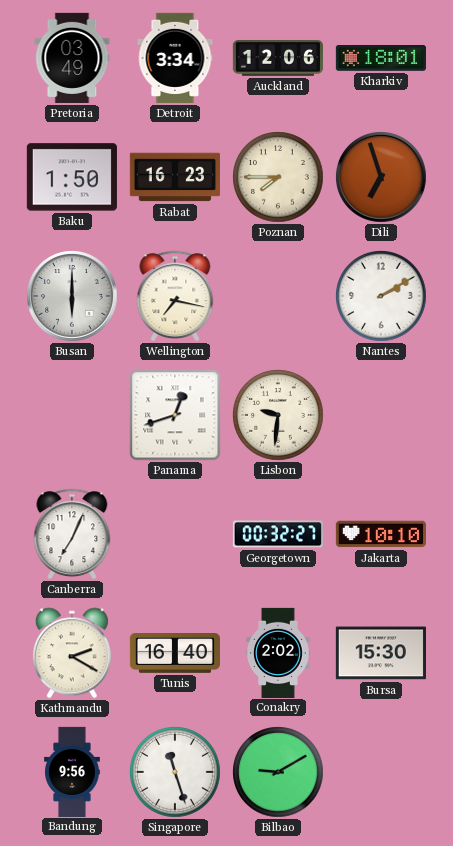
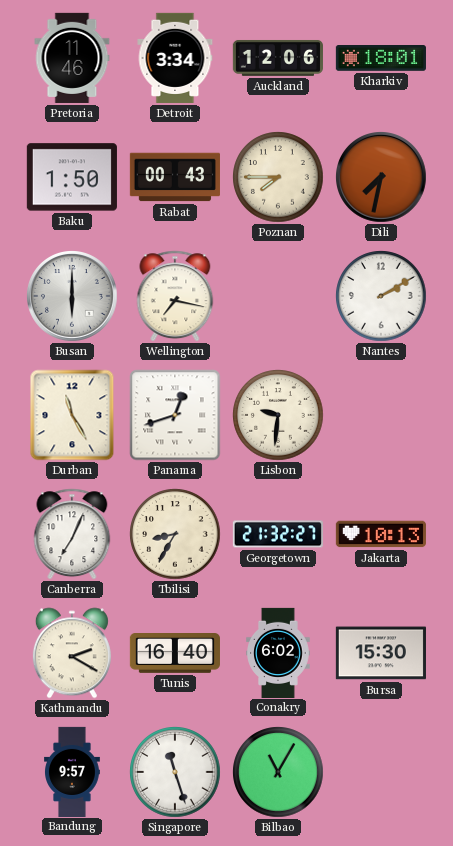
Pretoria: 03:49 -> 11:46
Rabat: 16:23 -> 00:43
Dili: 6:57 -> 7:32
Durban: none -> 11:25
Tbilisi: none -> 8:35
Georgetown: 00:32 -> 21:32
Jakarta: 10:10 -> 10:13
Conakry: 2:02 -> 6:02
Bandung: 9:56 -> 9:57
Bilbao: 9:10 -> 11:05
